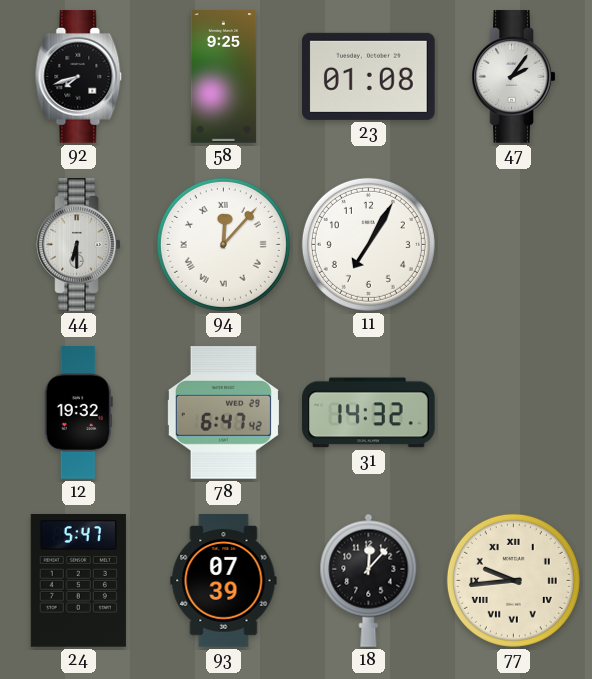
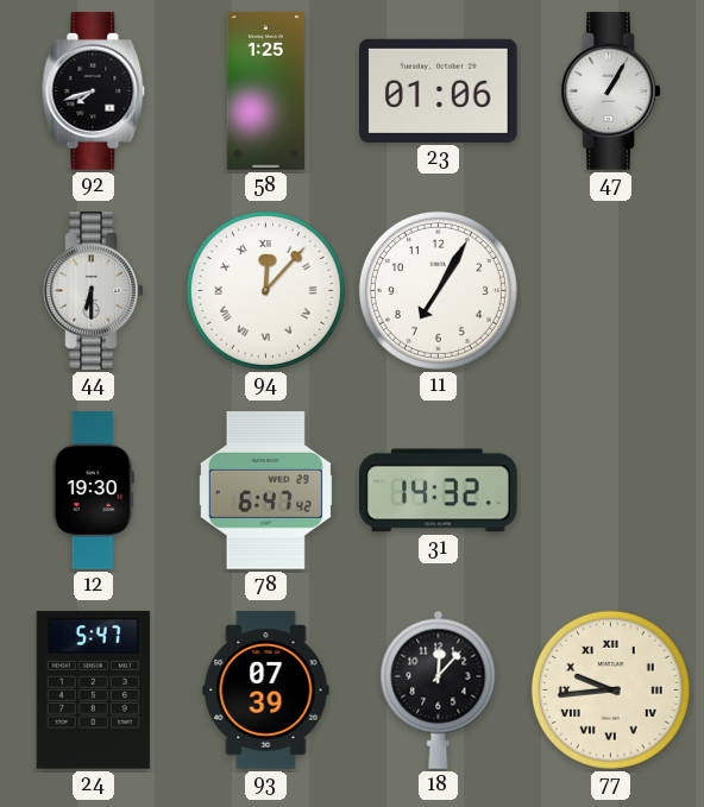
58: 9:25 -> 1:25
23: 01:08 -> 01:06
47: 2:06 -> 1:05
12: 19:32 -> 19:30
